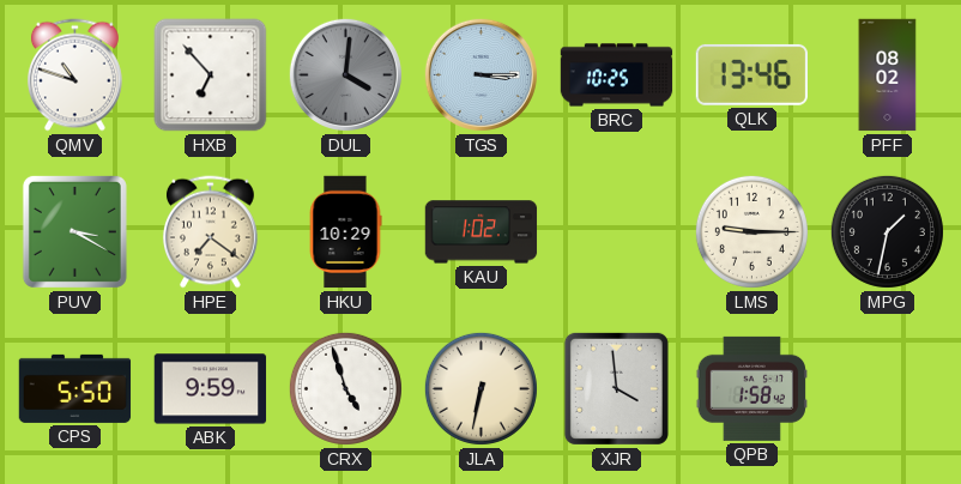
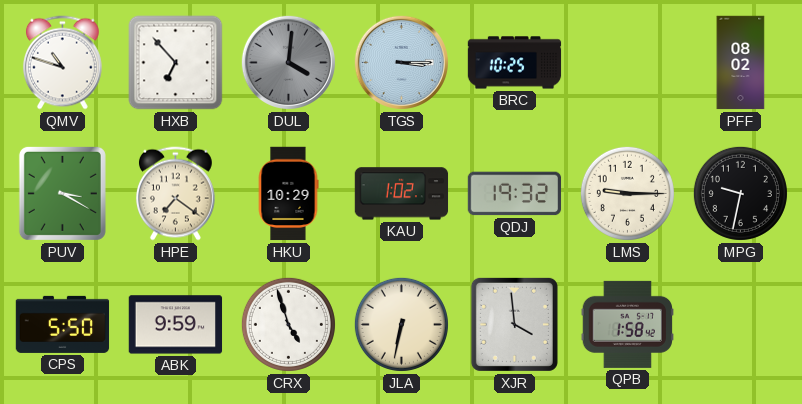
QLK: 13:46 -> none
QDJ: none -> 19:32
MPG: 1:32 -> 9:32
